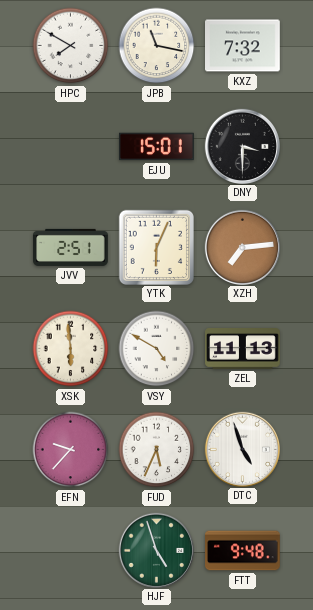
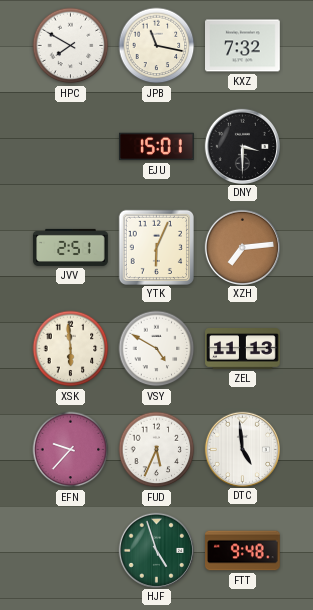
DTC: 4:57 -> 4:59
